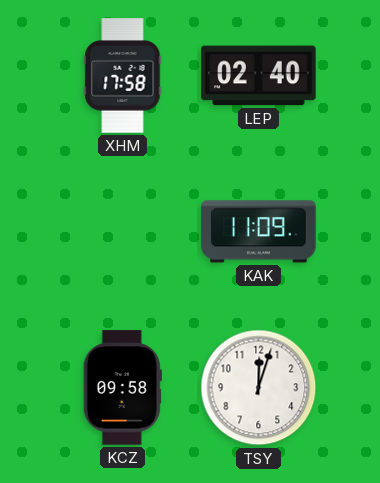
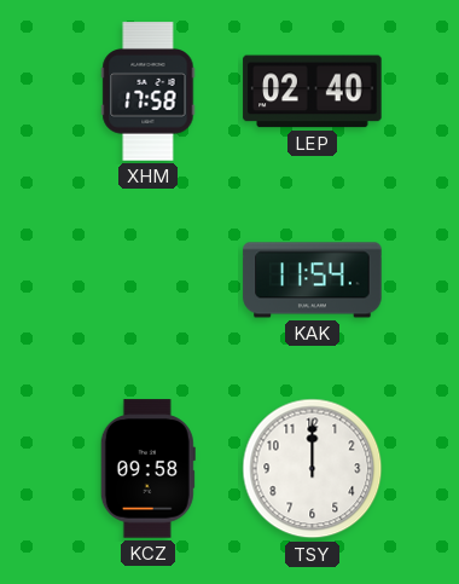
KAK: 11:09 -> 11:54
TSY: 12:03 -> 12:00
